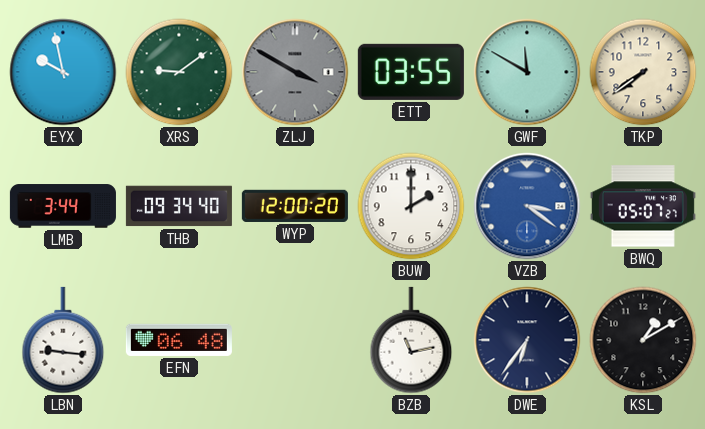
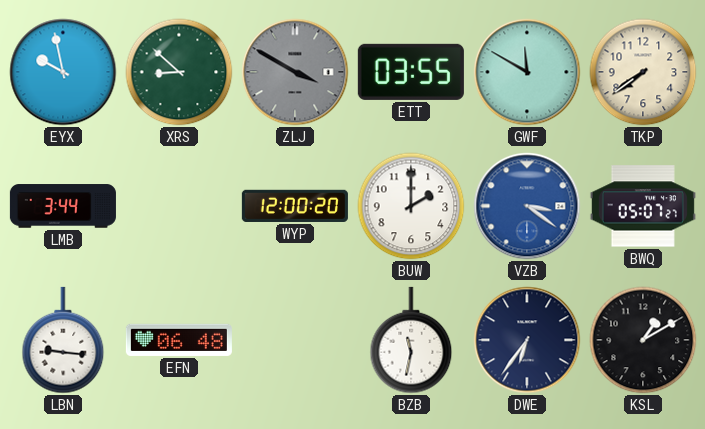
XRS: 9:09 -> 8:52
THB: 09:34 -> none
BZB: 11:13 -> 11:32
